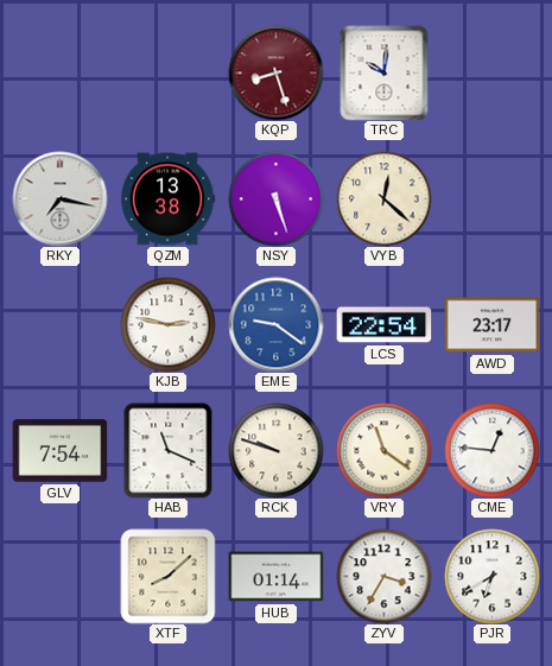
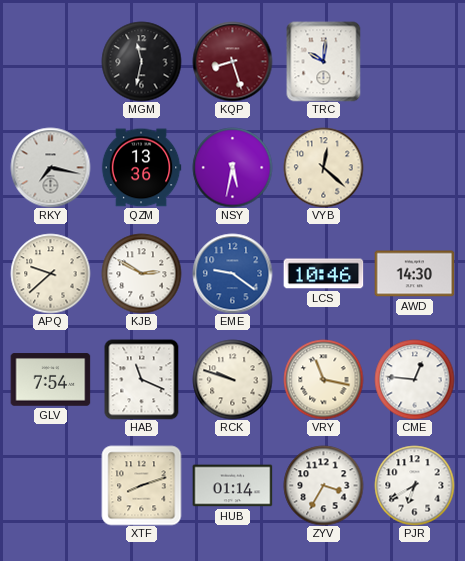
MGM: none -> 11:32
QZM: 13:38 -> 13:36
NSY: 5:27 -> 5:32
APQ: none -> 9:38
KJB: 2:47 -> 2:50
LCS: 22:54 -> 10:46
AWD: 23:17 -> 14:30
VRY: 11:21 -> 11:17
XTF: 8:08 -> 8:12
